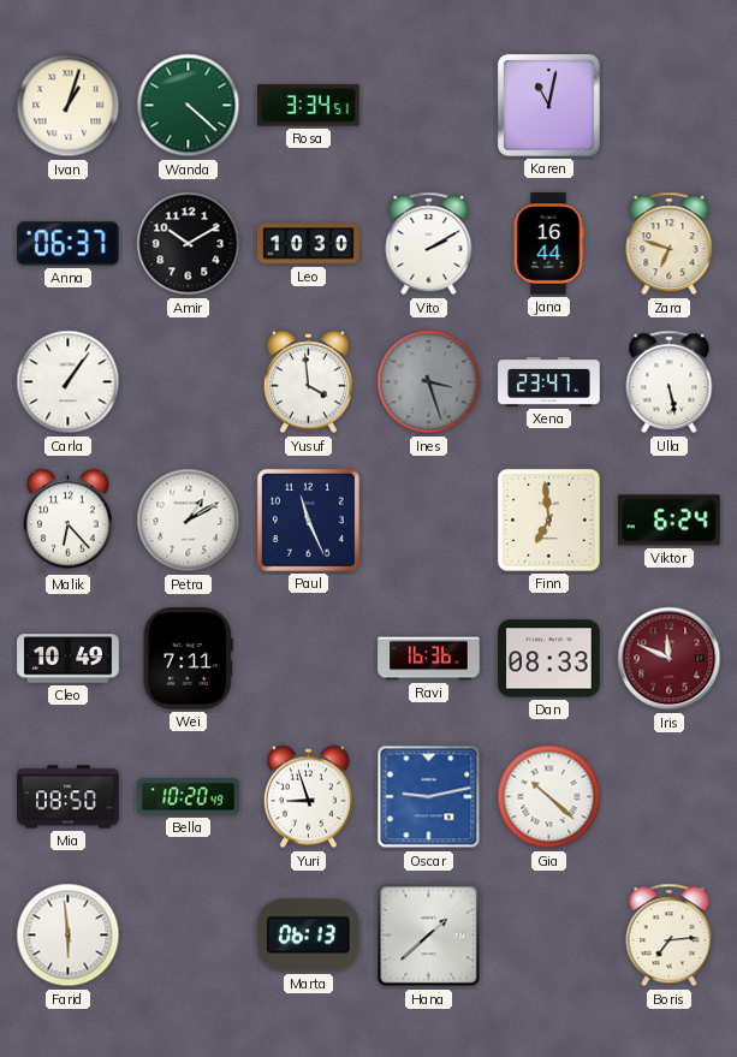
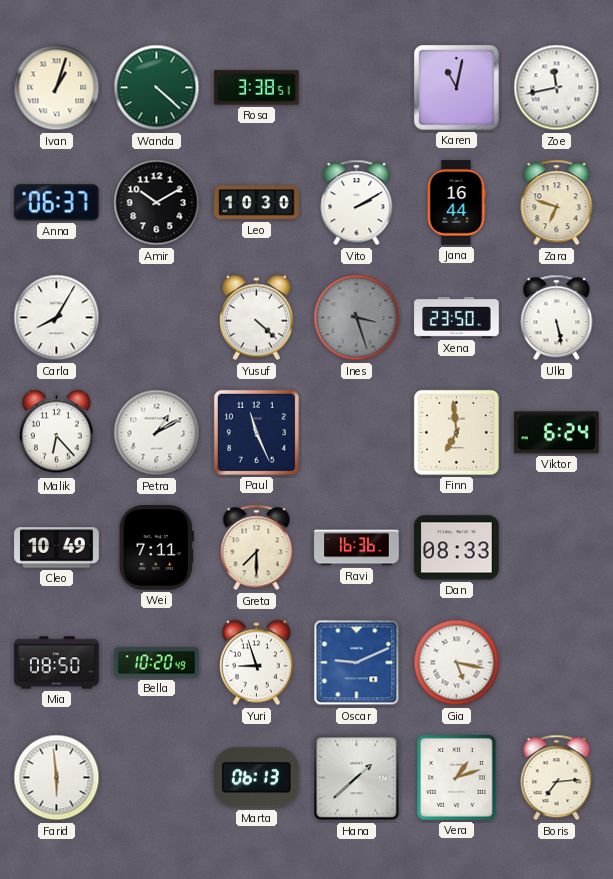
Rosa: 3:34 -> 3:38
Zoe: none -> 11:43
Carla: 1:06 -> 8:05
Yusuf: 3:59 -> 4:22
Xena: 23:47 -> 23:50
Greta: none -> 7:30
Iris: 11:49 -> none
Oscar: 9:13 -> 9:11
Gia: 10:22 -> 5:17
Vera: none -> 1:12
